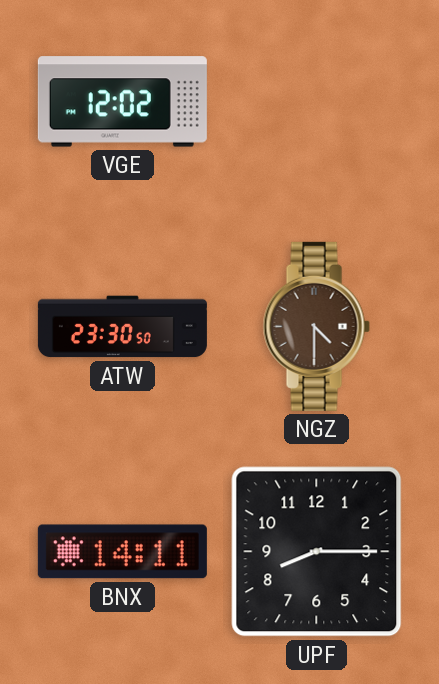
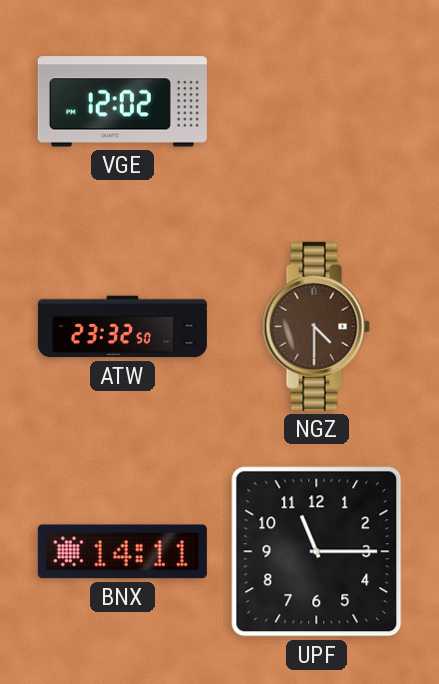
ATW: 23:30 -> 23:32
UPF: 8:15 -> 11:15
